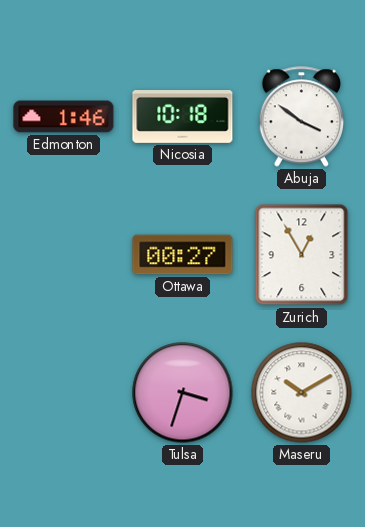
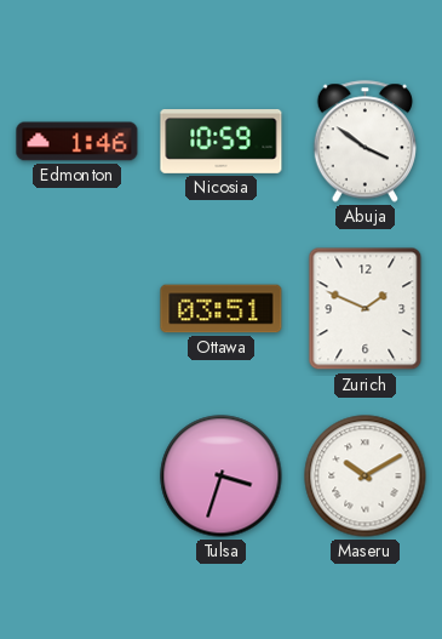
Nicosia: 10:18 -> 10:59
Ottawa: 00:27 -> 03:51
Zurich: 12:55 -> 1:49
